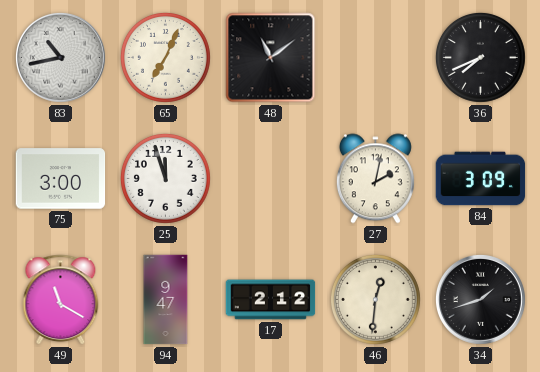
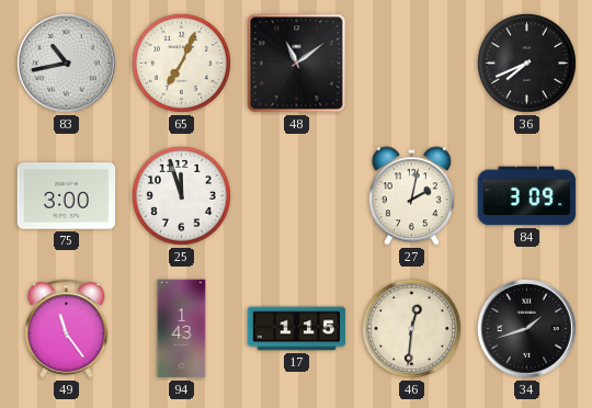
49: 11:20 -> 11:24
94: 9:47 -> 1:43
17: 2:12 -> 1:15
